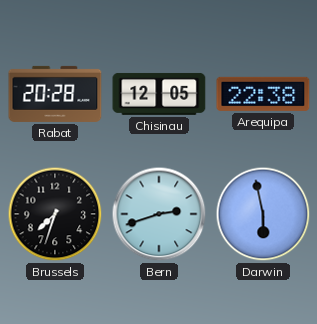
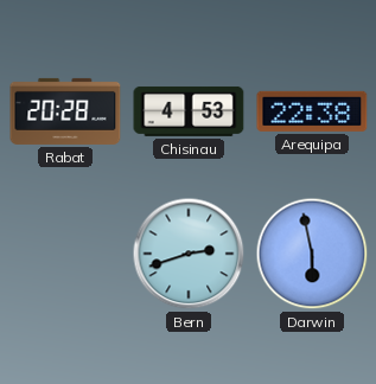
Chisinau: 12:05 -> 4:53
Brussels: 7:33 -> none
